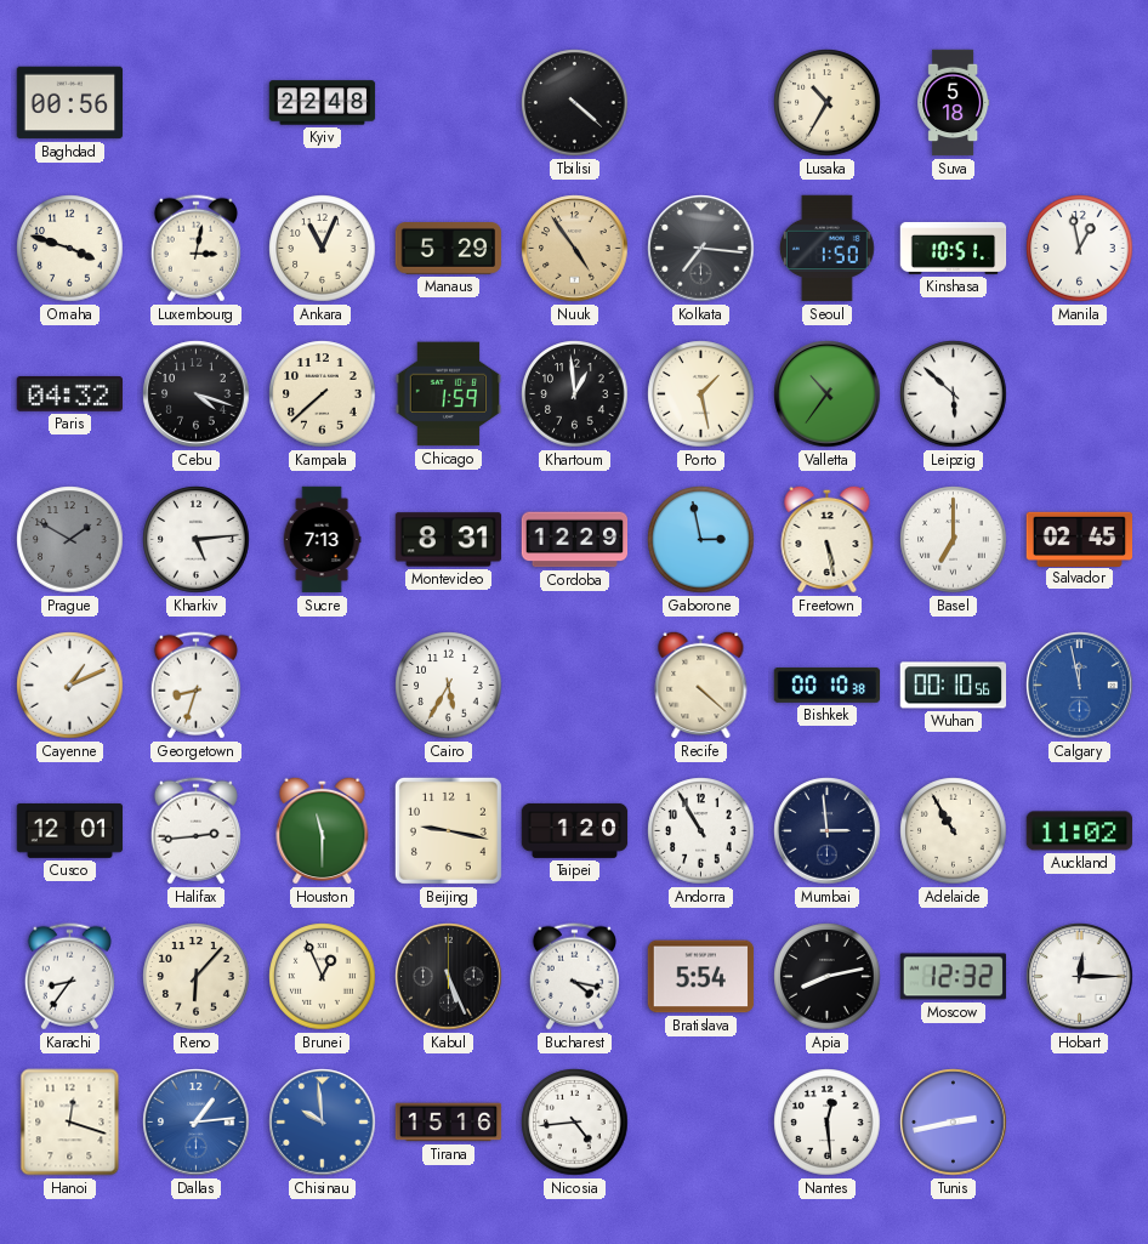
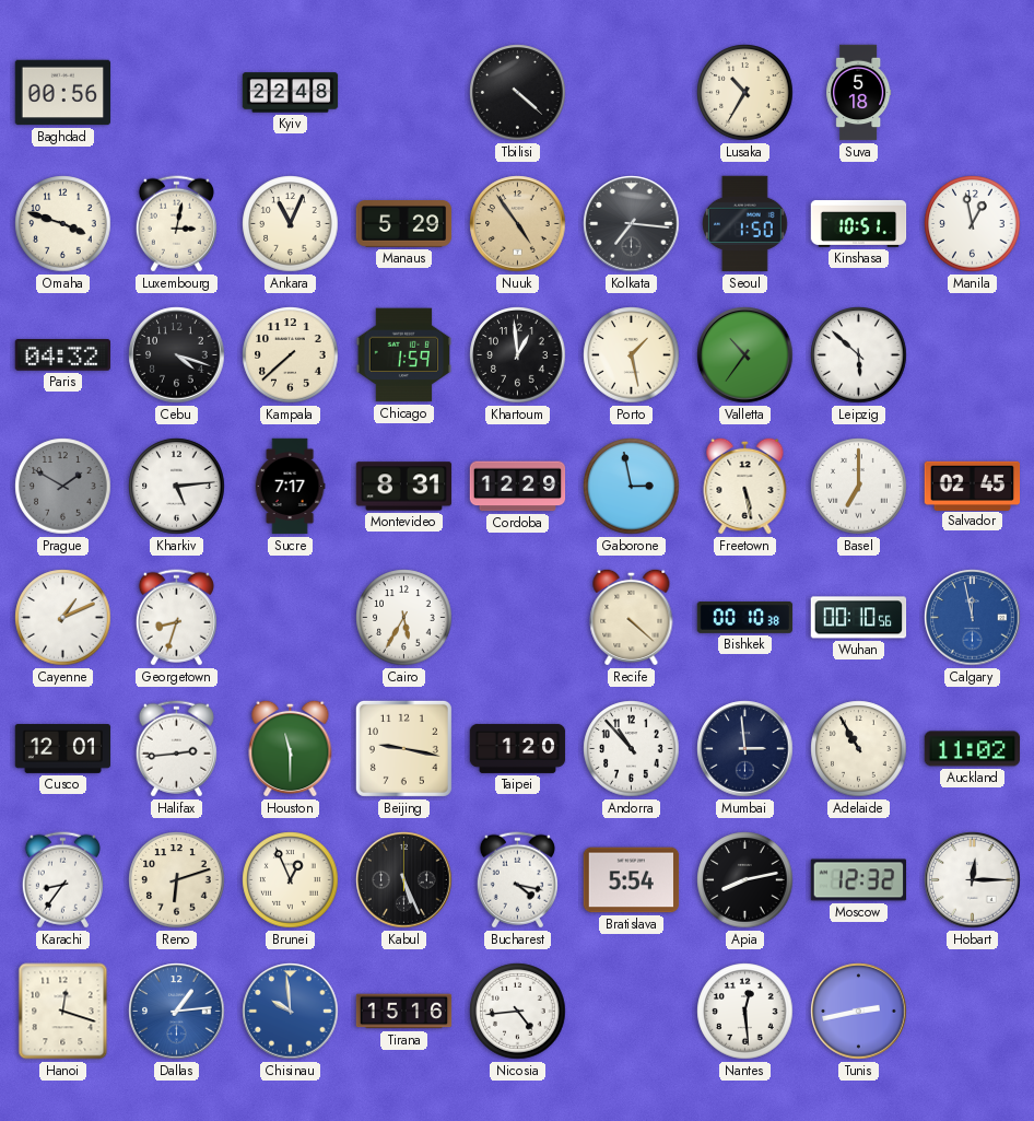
Sucre: 7:13 -> 7:17
Andorra: 10:55 -> 10:53
Reno: 6:07 -> 6:12
